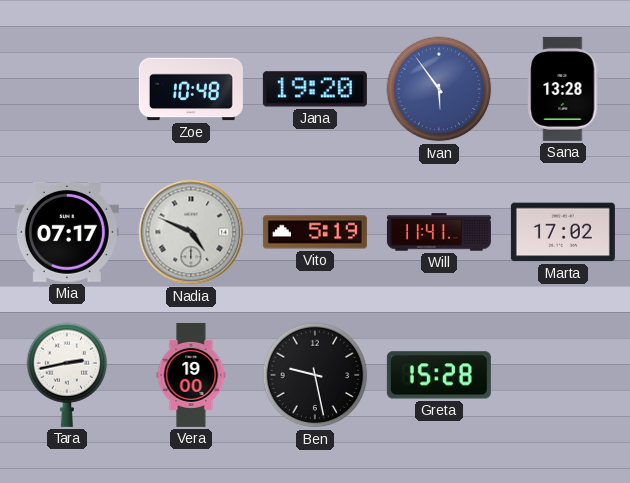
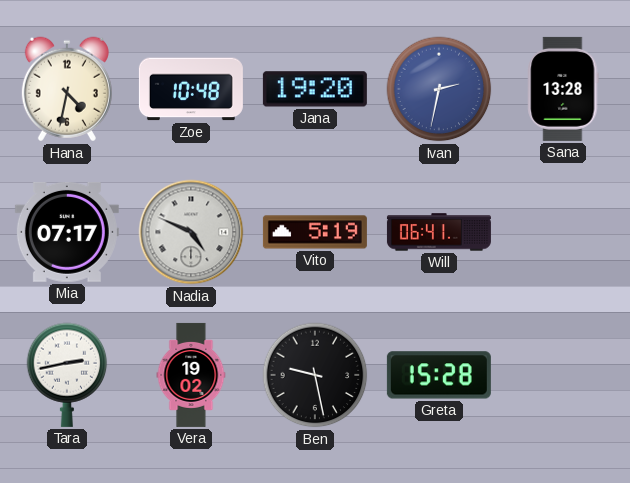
Hana: none -> 4:32
Ivan: 5:54 -> 2:32
Will: 11:41 -> 06:41
Marta: 17:02 -> none
Vera: 19:00 -> 19:02
